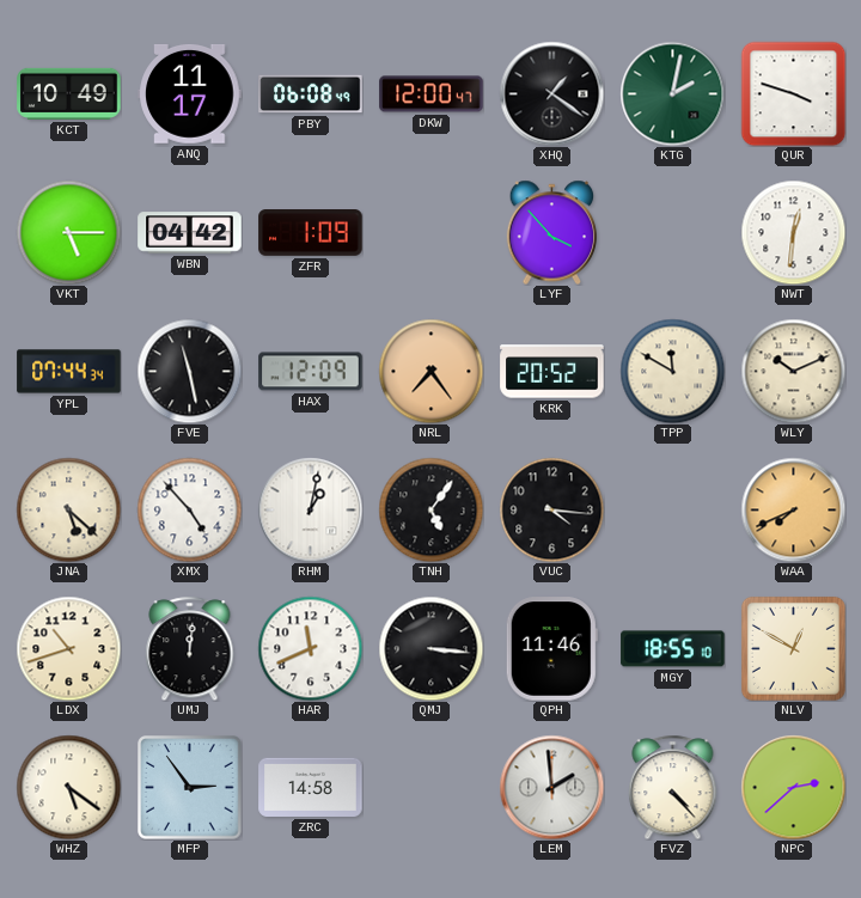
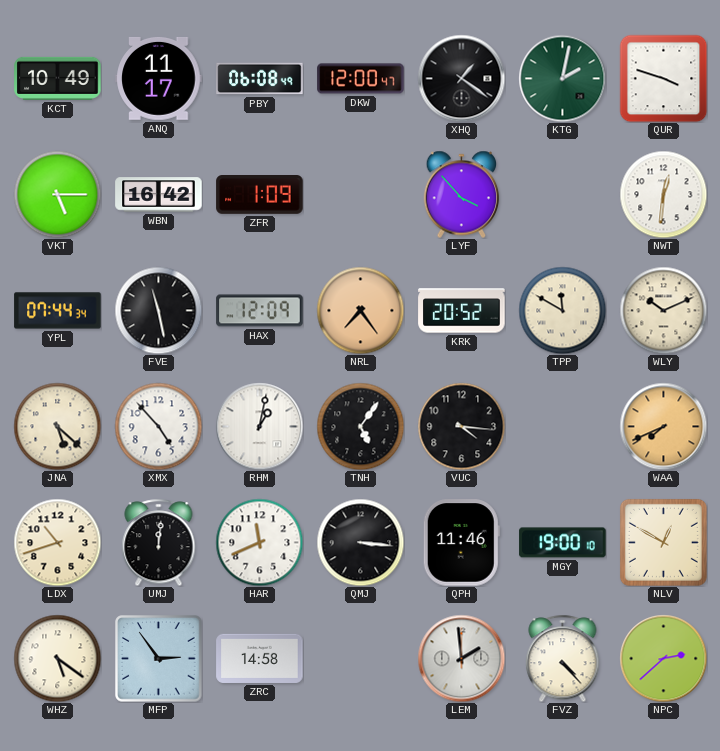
WBN: 04:42 -> 16:42
MGY: 18:55 -> 19:00
